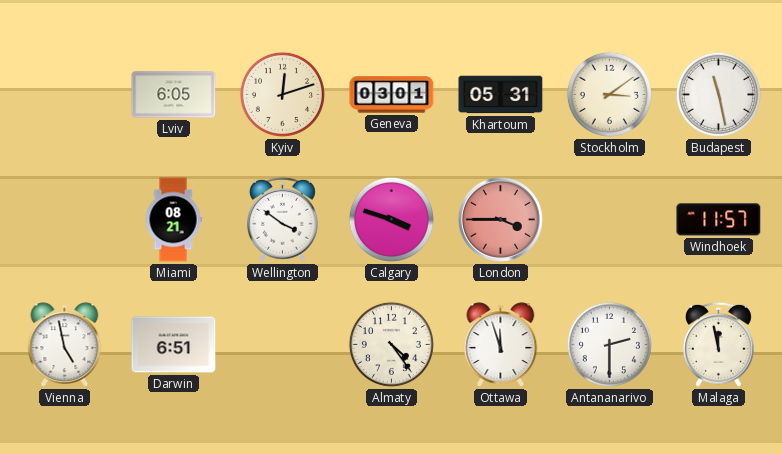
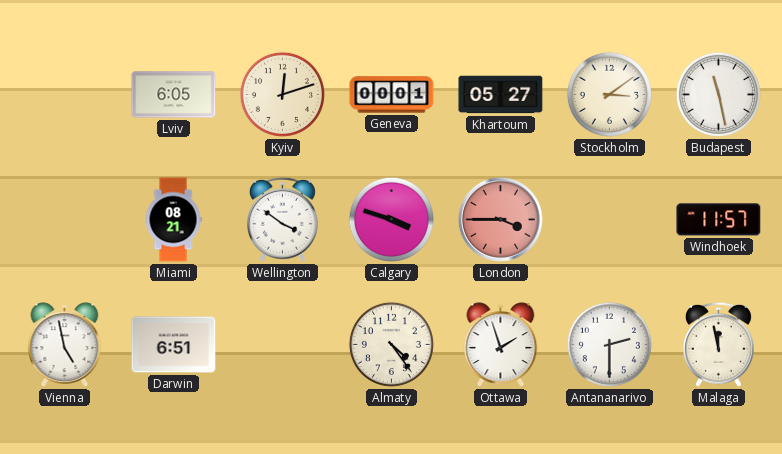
Geneva: 03:01 -> 00:01
Khartoum: 05:31 -> 05:27
Ottawa: 11:57 -> 1:57
